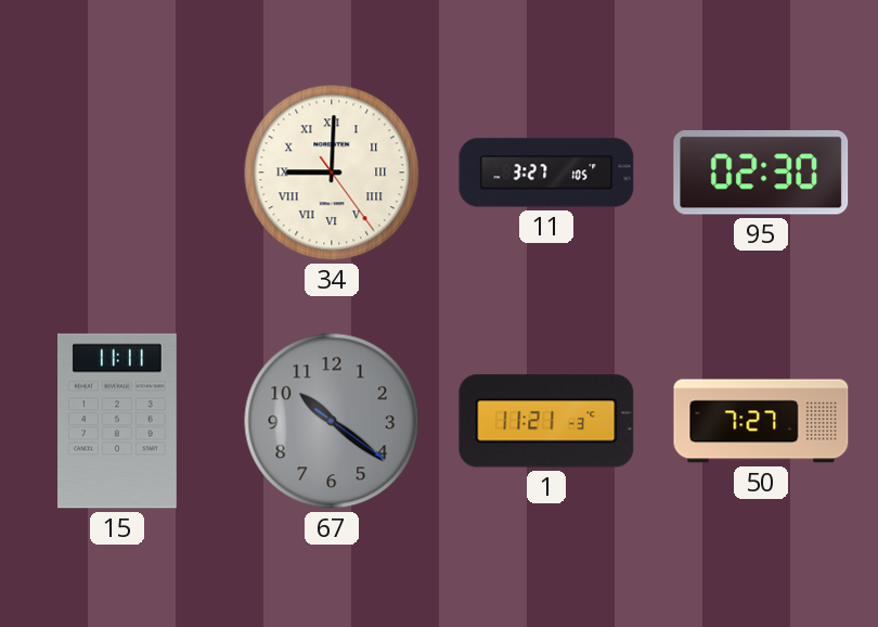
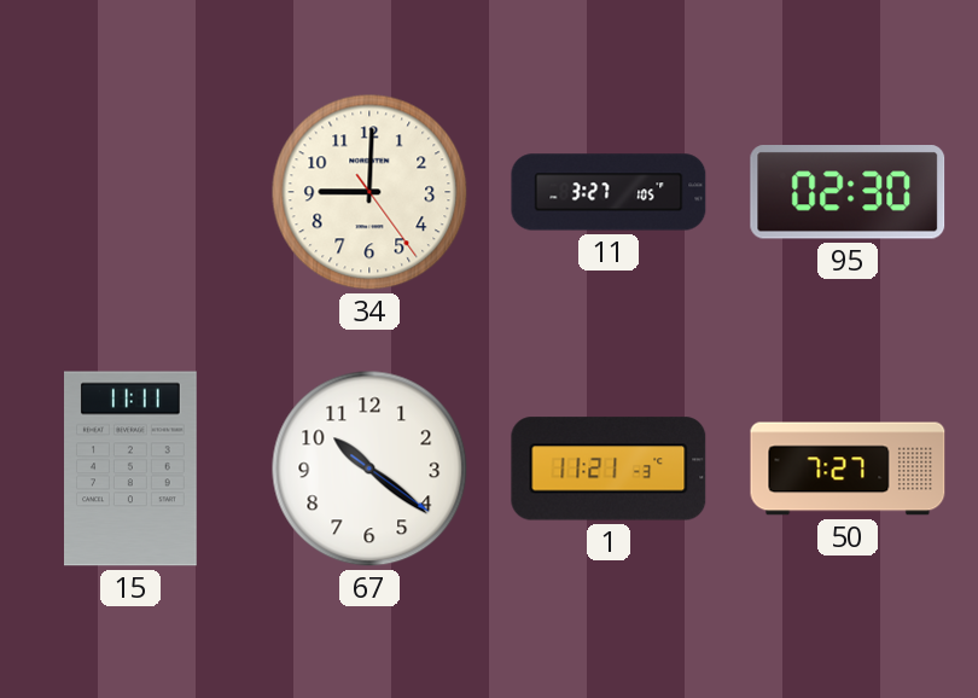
34 numerals: Roman -> Arabic
67 dial: grey -> white
